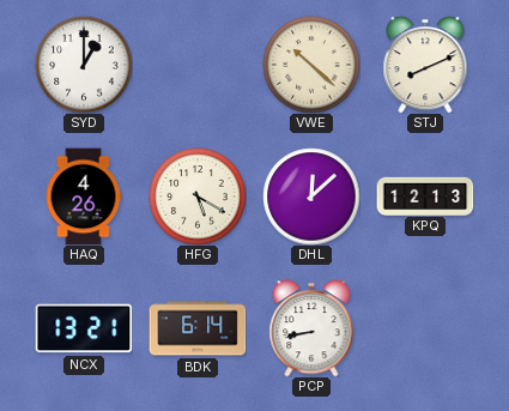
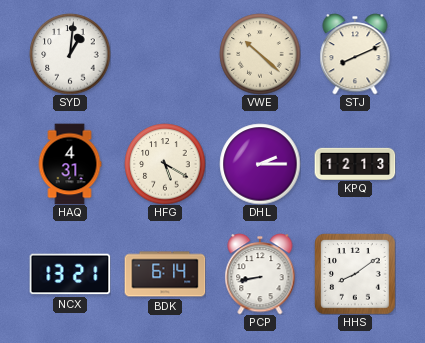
SYD: 1:00 -> 1:01
HAQ: 4:26 -> 4:31
DHL: 12:08 -> 2:15
HHS: none -> 8:09
